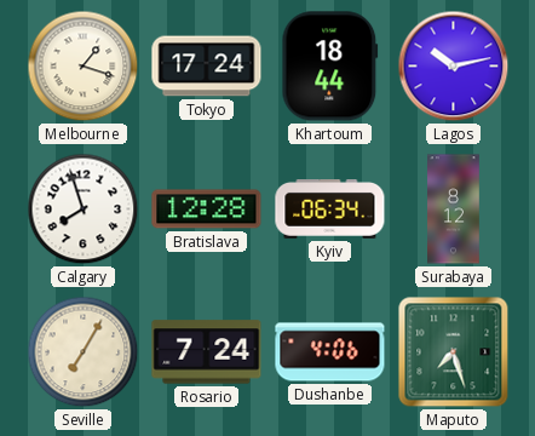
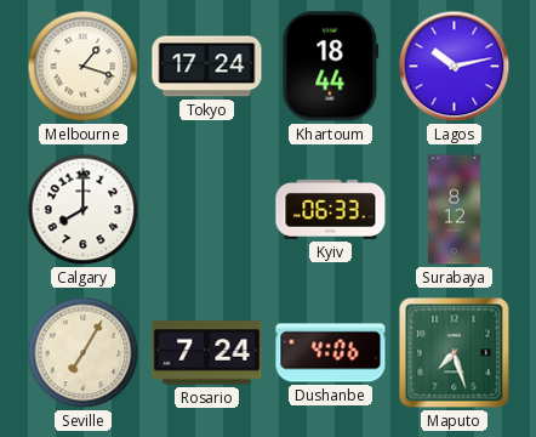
Calgary: 7:57 -> 8:00
Bratislava: 12:28 -> none
Kyiv: 06:34 -> 06:33
